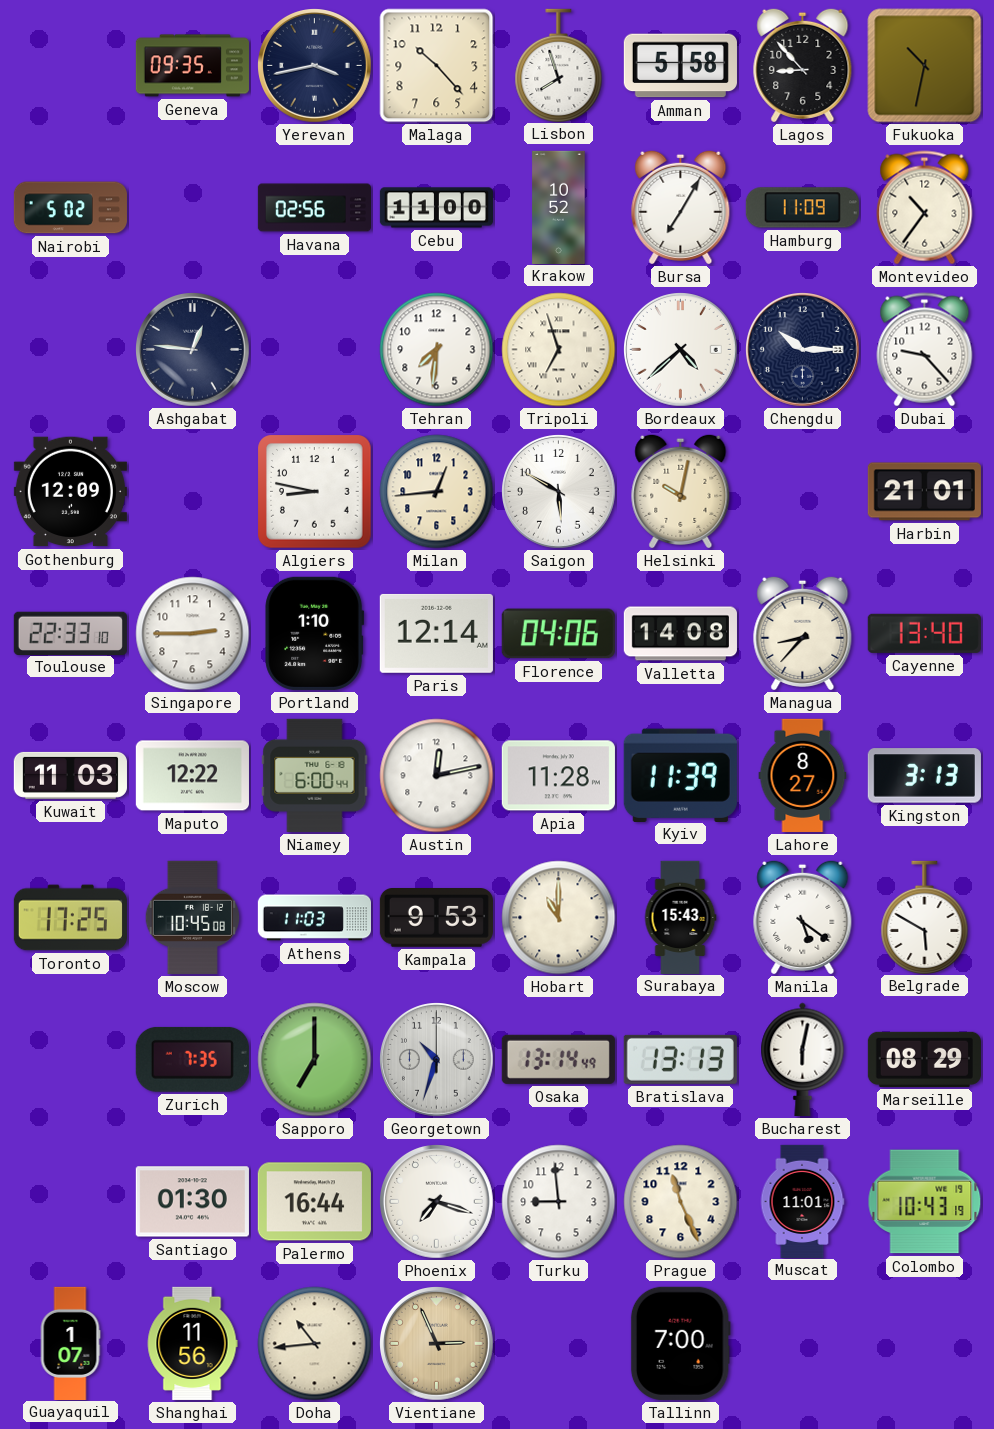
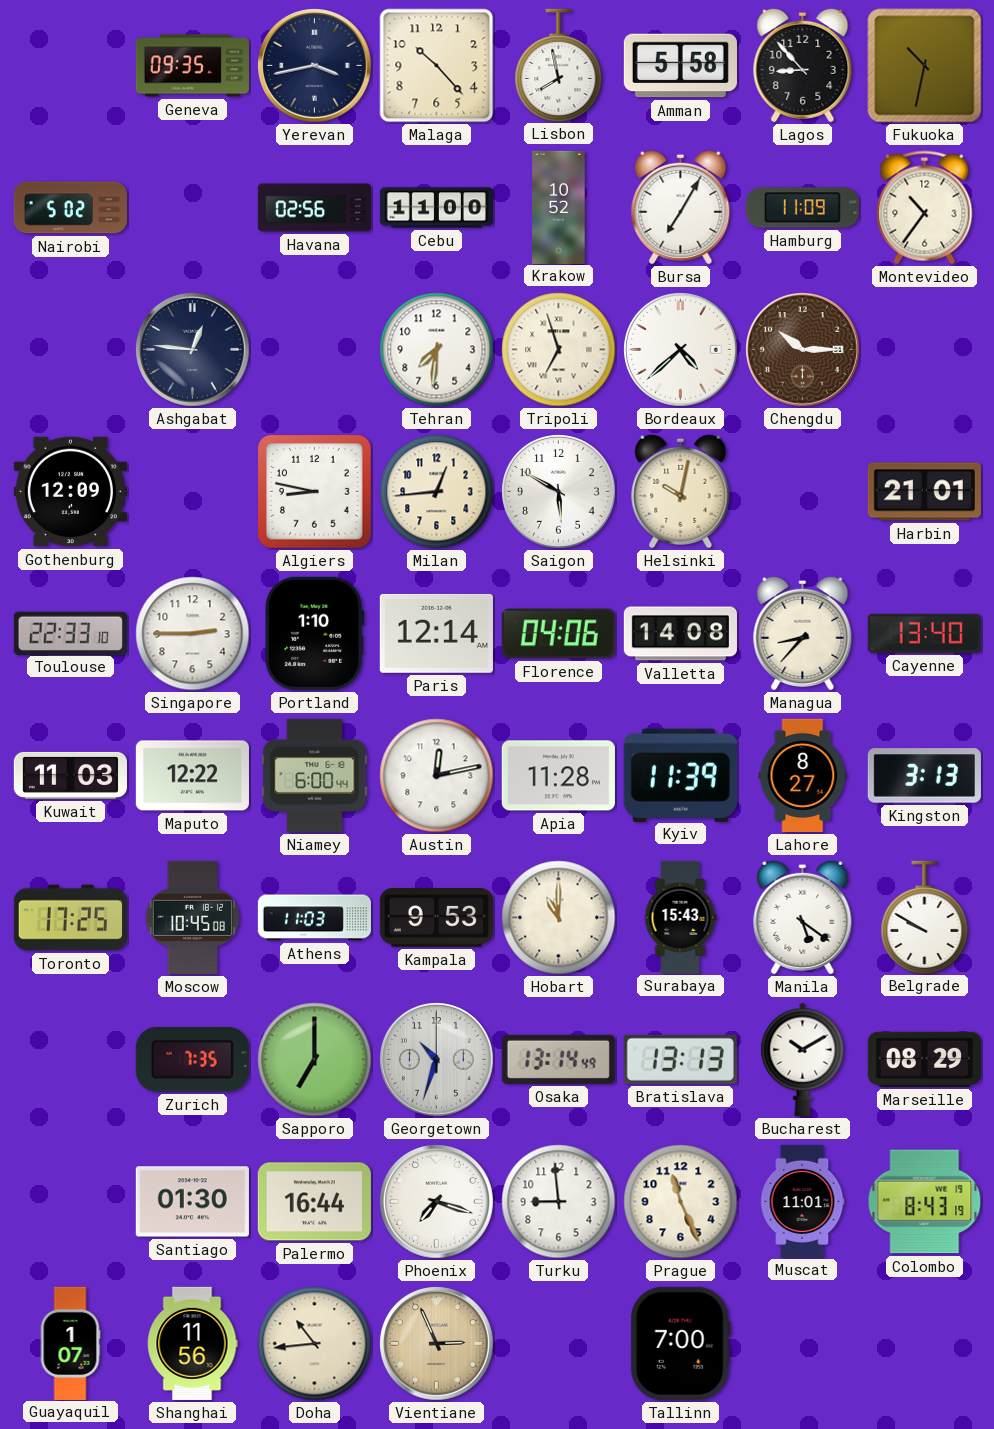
Lisbon: 7:57 -> 7:58
Chengdu dial: navy -> brown
Dubai: 9:23 -> none
Belgrade: 5:50 -> 9:50
Bucharest: 6:02 -> 10:10
Colombo: 10:43 -> 8:43
